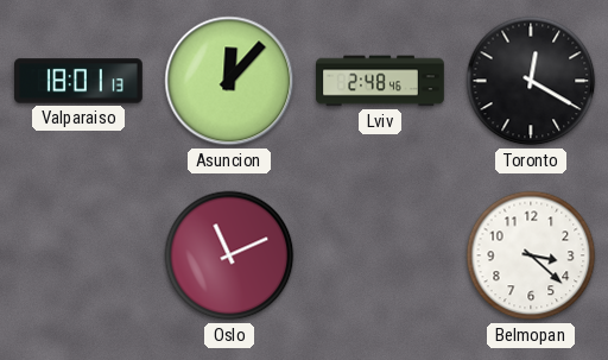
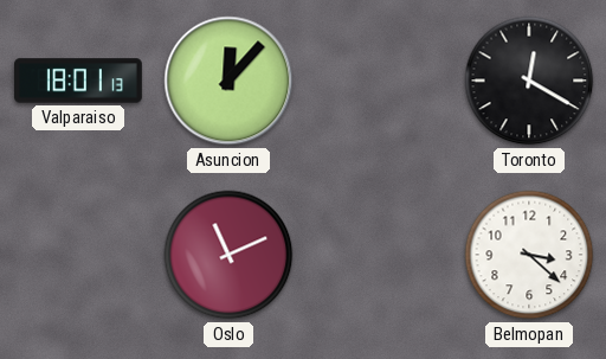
Lviv: 2:48 -> none
